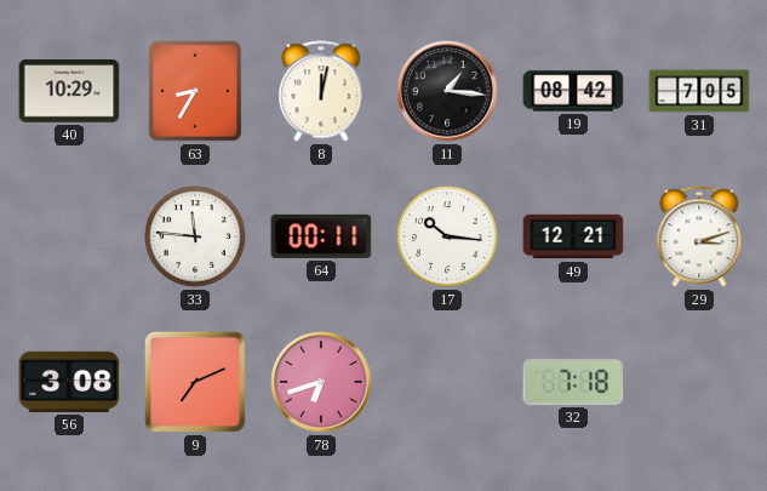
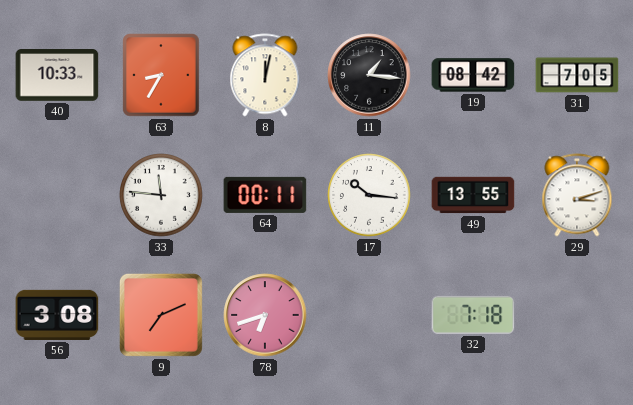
40: 10:29 -> 10:33
49: 12:21 -> 13:55
